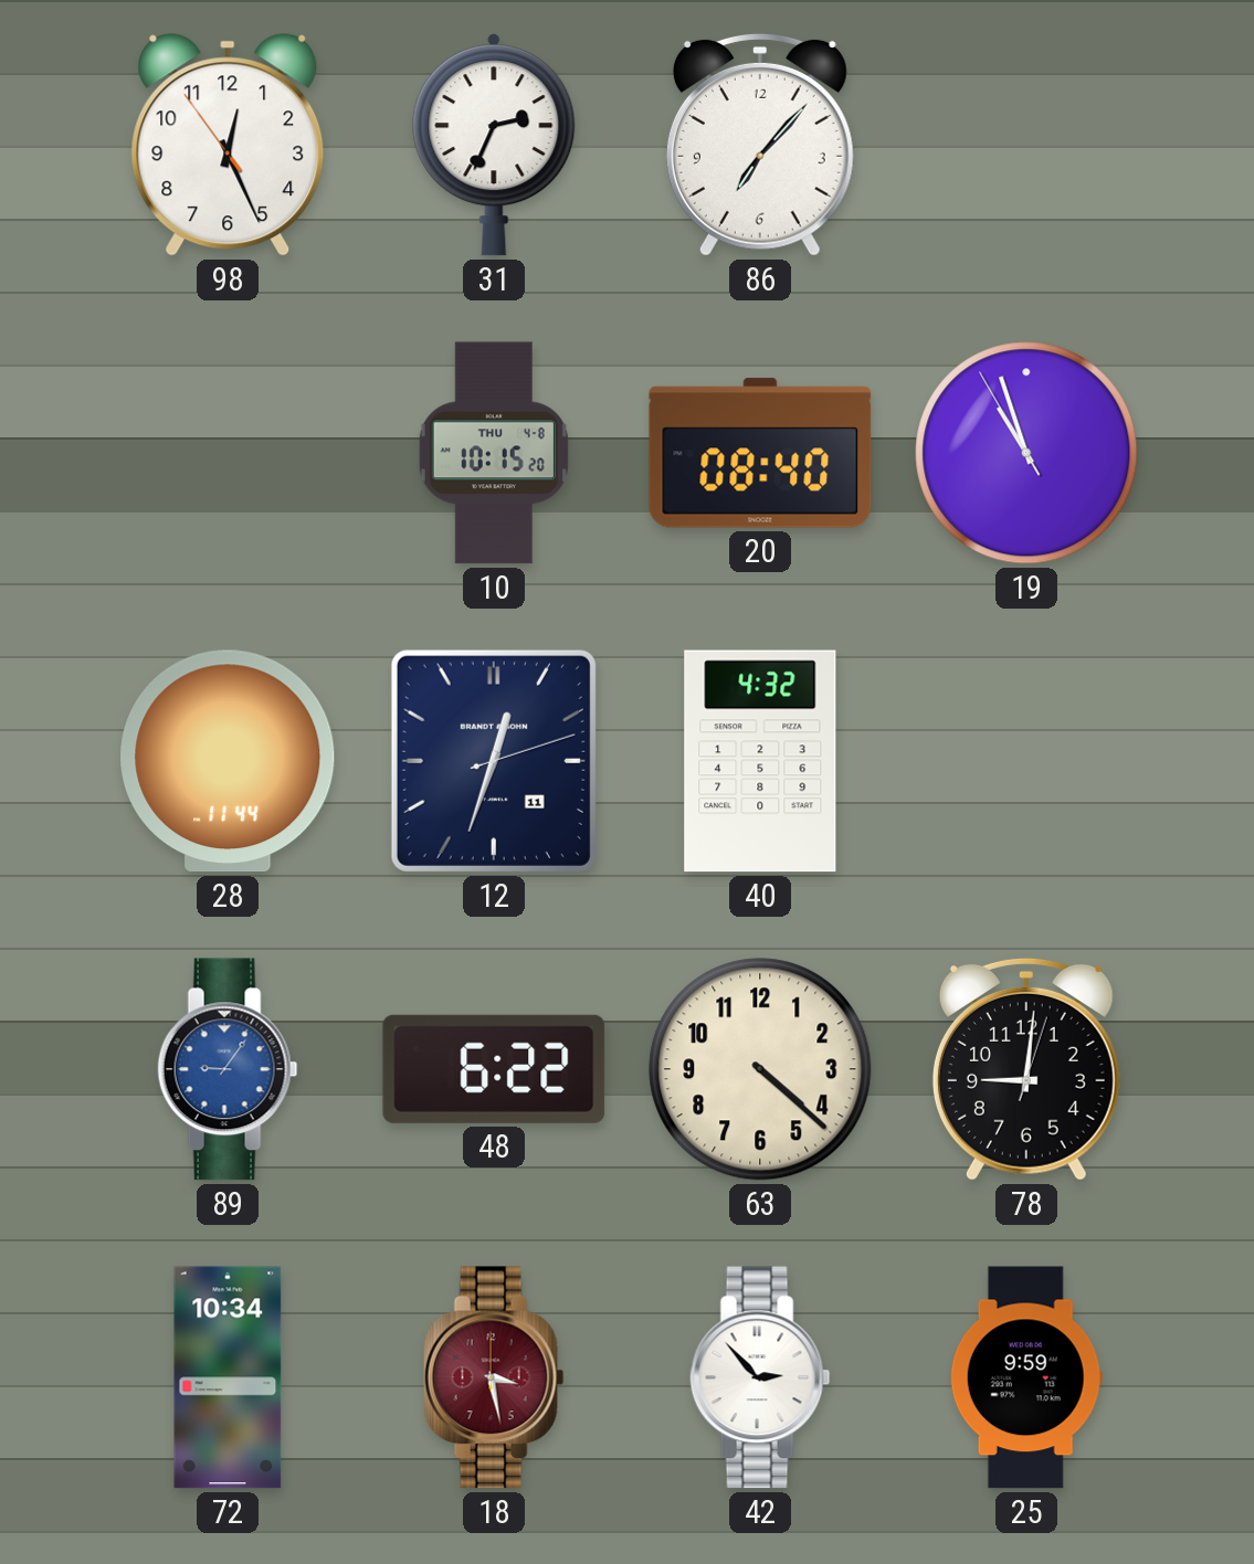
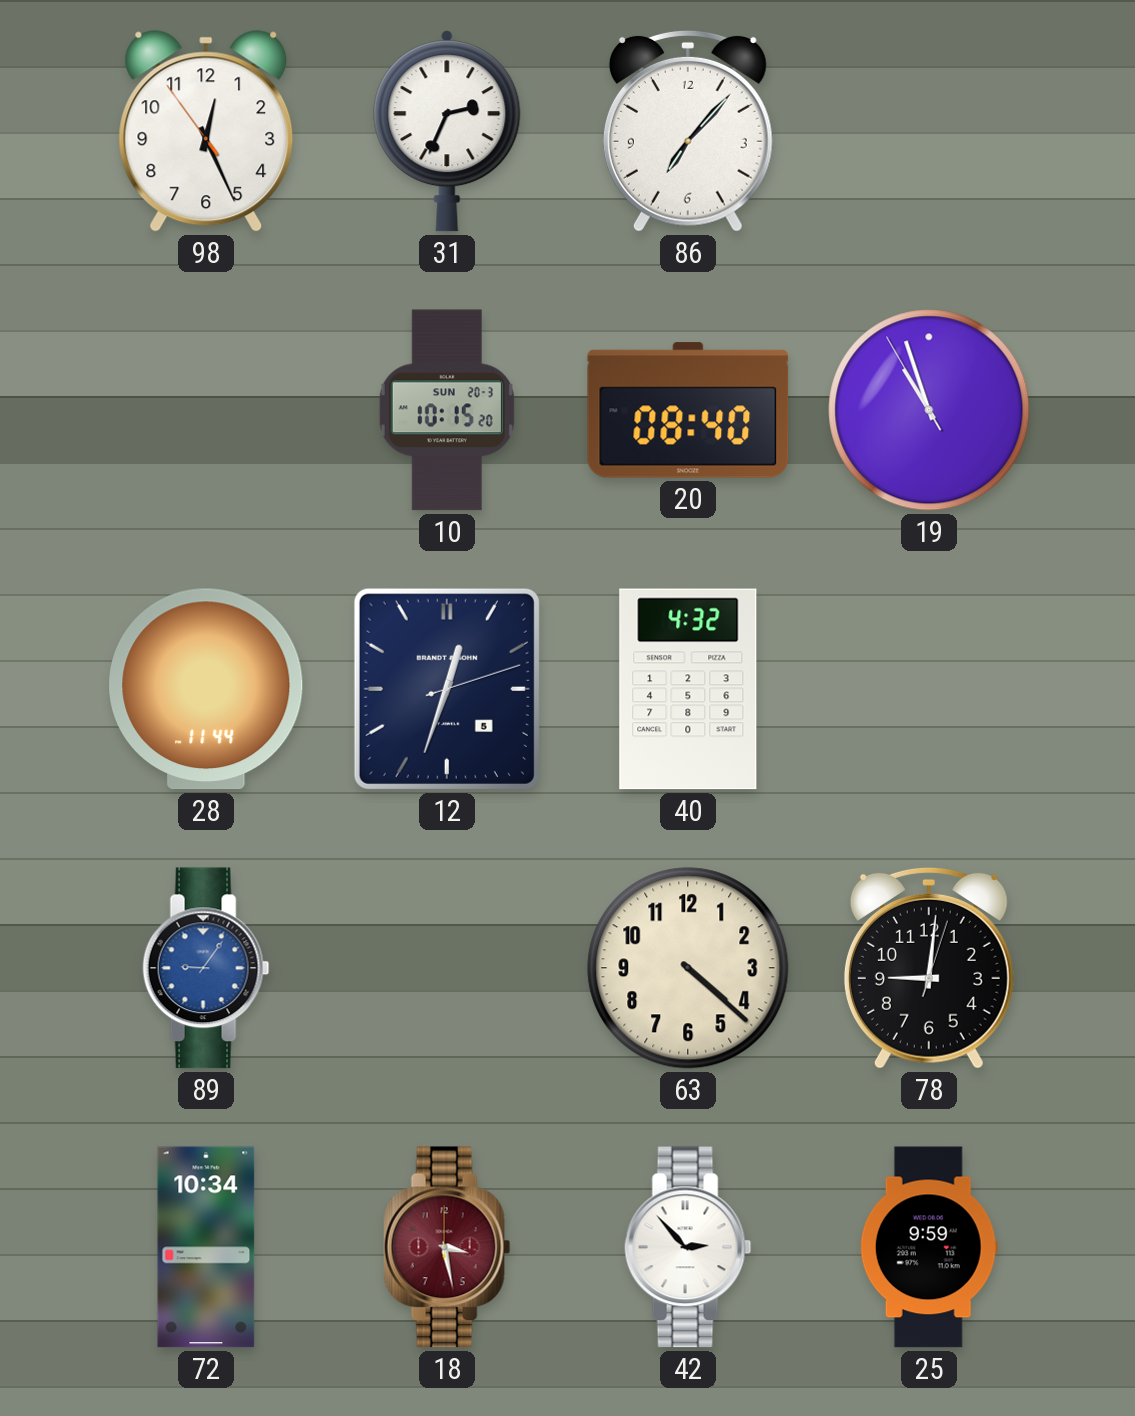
10 date: THU 4-8 -> SUN 20-3
12 date: 11 -> 5
48: 6:22 -> none
